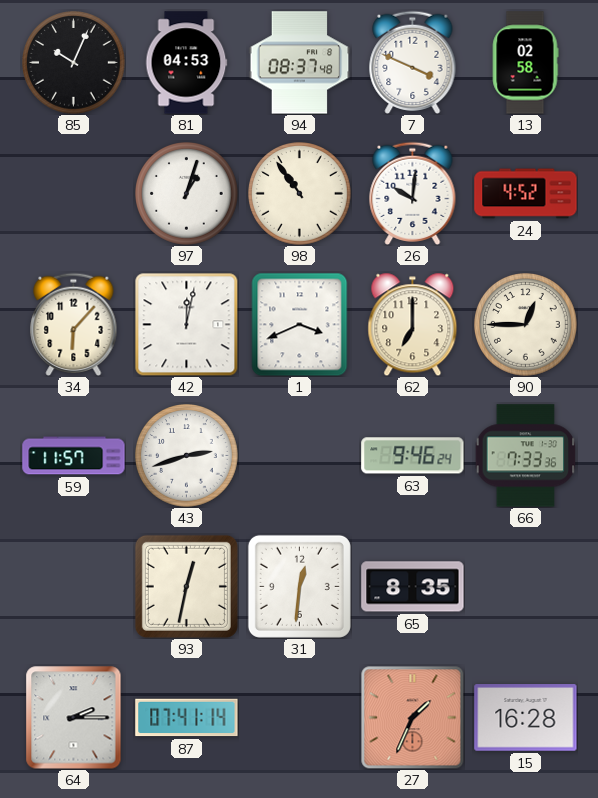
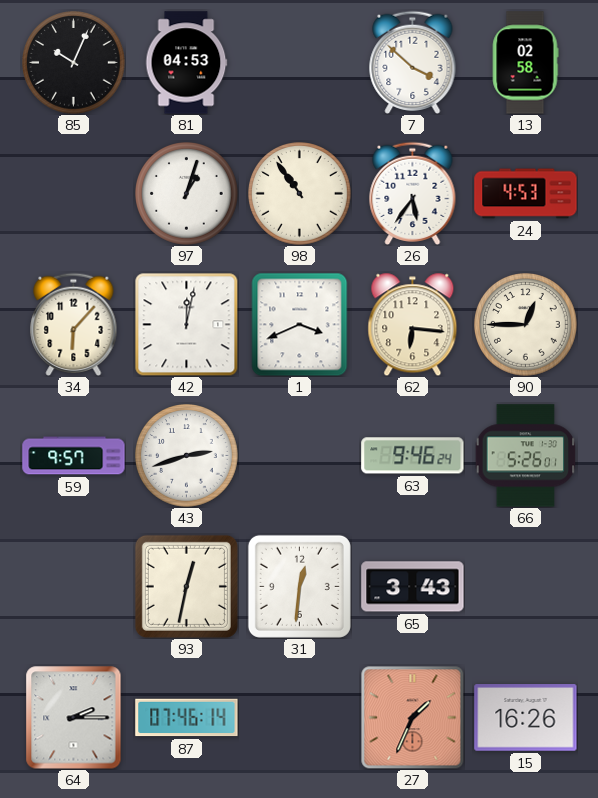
94: 08:37 -> none
7: 3:49 -> 3:52
26: 10:01 -> 5:36
24: 4:52 -> 4:53
62: 7:00 -> 6:16
59: 11:57 -> 9:57
66: 7:33 -> 5:26
65: 8:35 -> 3:43
87: 07:41 -> 07:46
15: 16:28 -> 16:26
